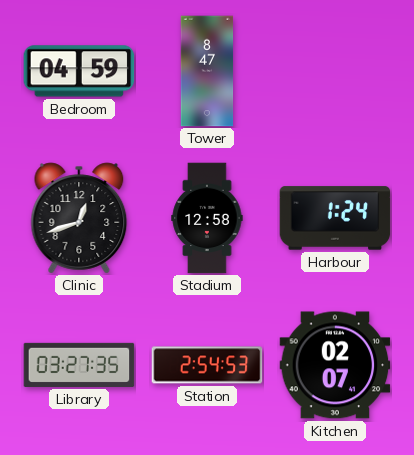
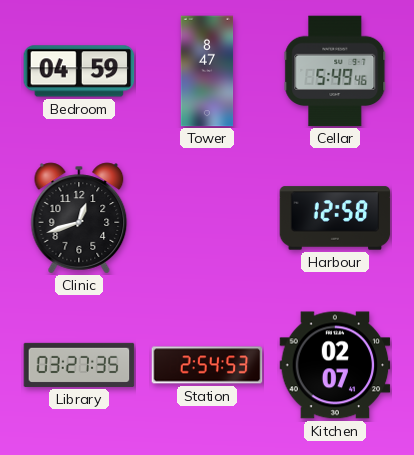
Cellar: none -> 5:49
Stadium: 12:58 -> none
Harbour: 1:24 -> 12:58
